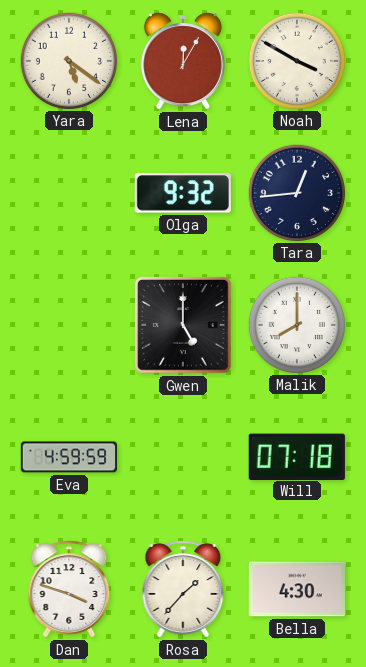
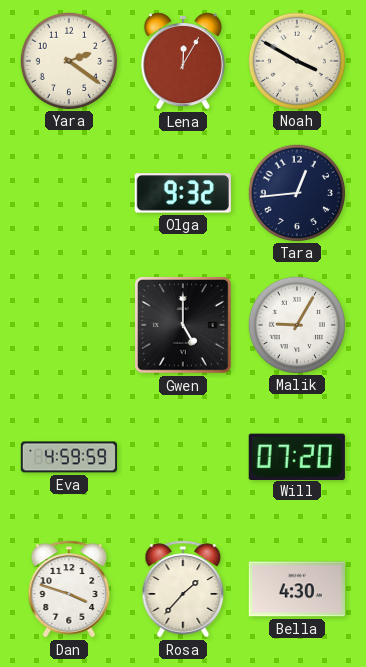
Yara: 5:21 -> 2:21
Malik: 8:00 -> 9:05
Will: 07:18 -> 07:20
